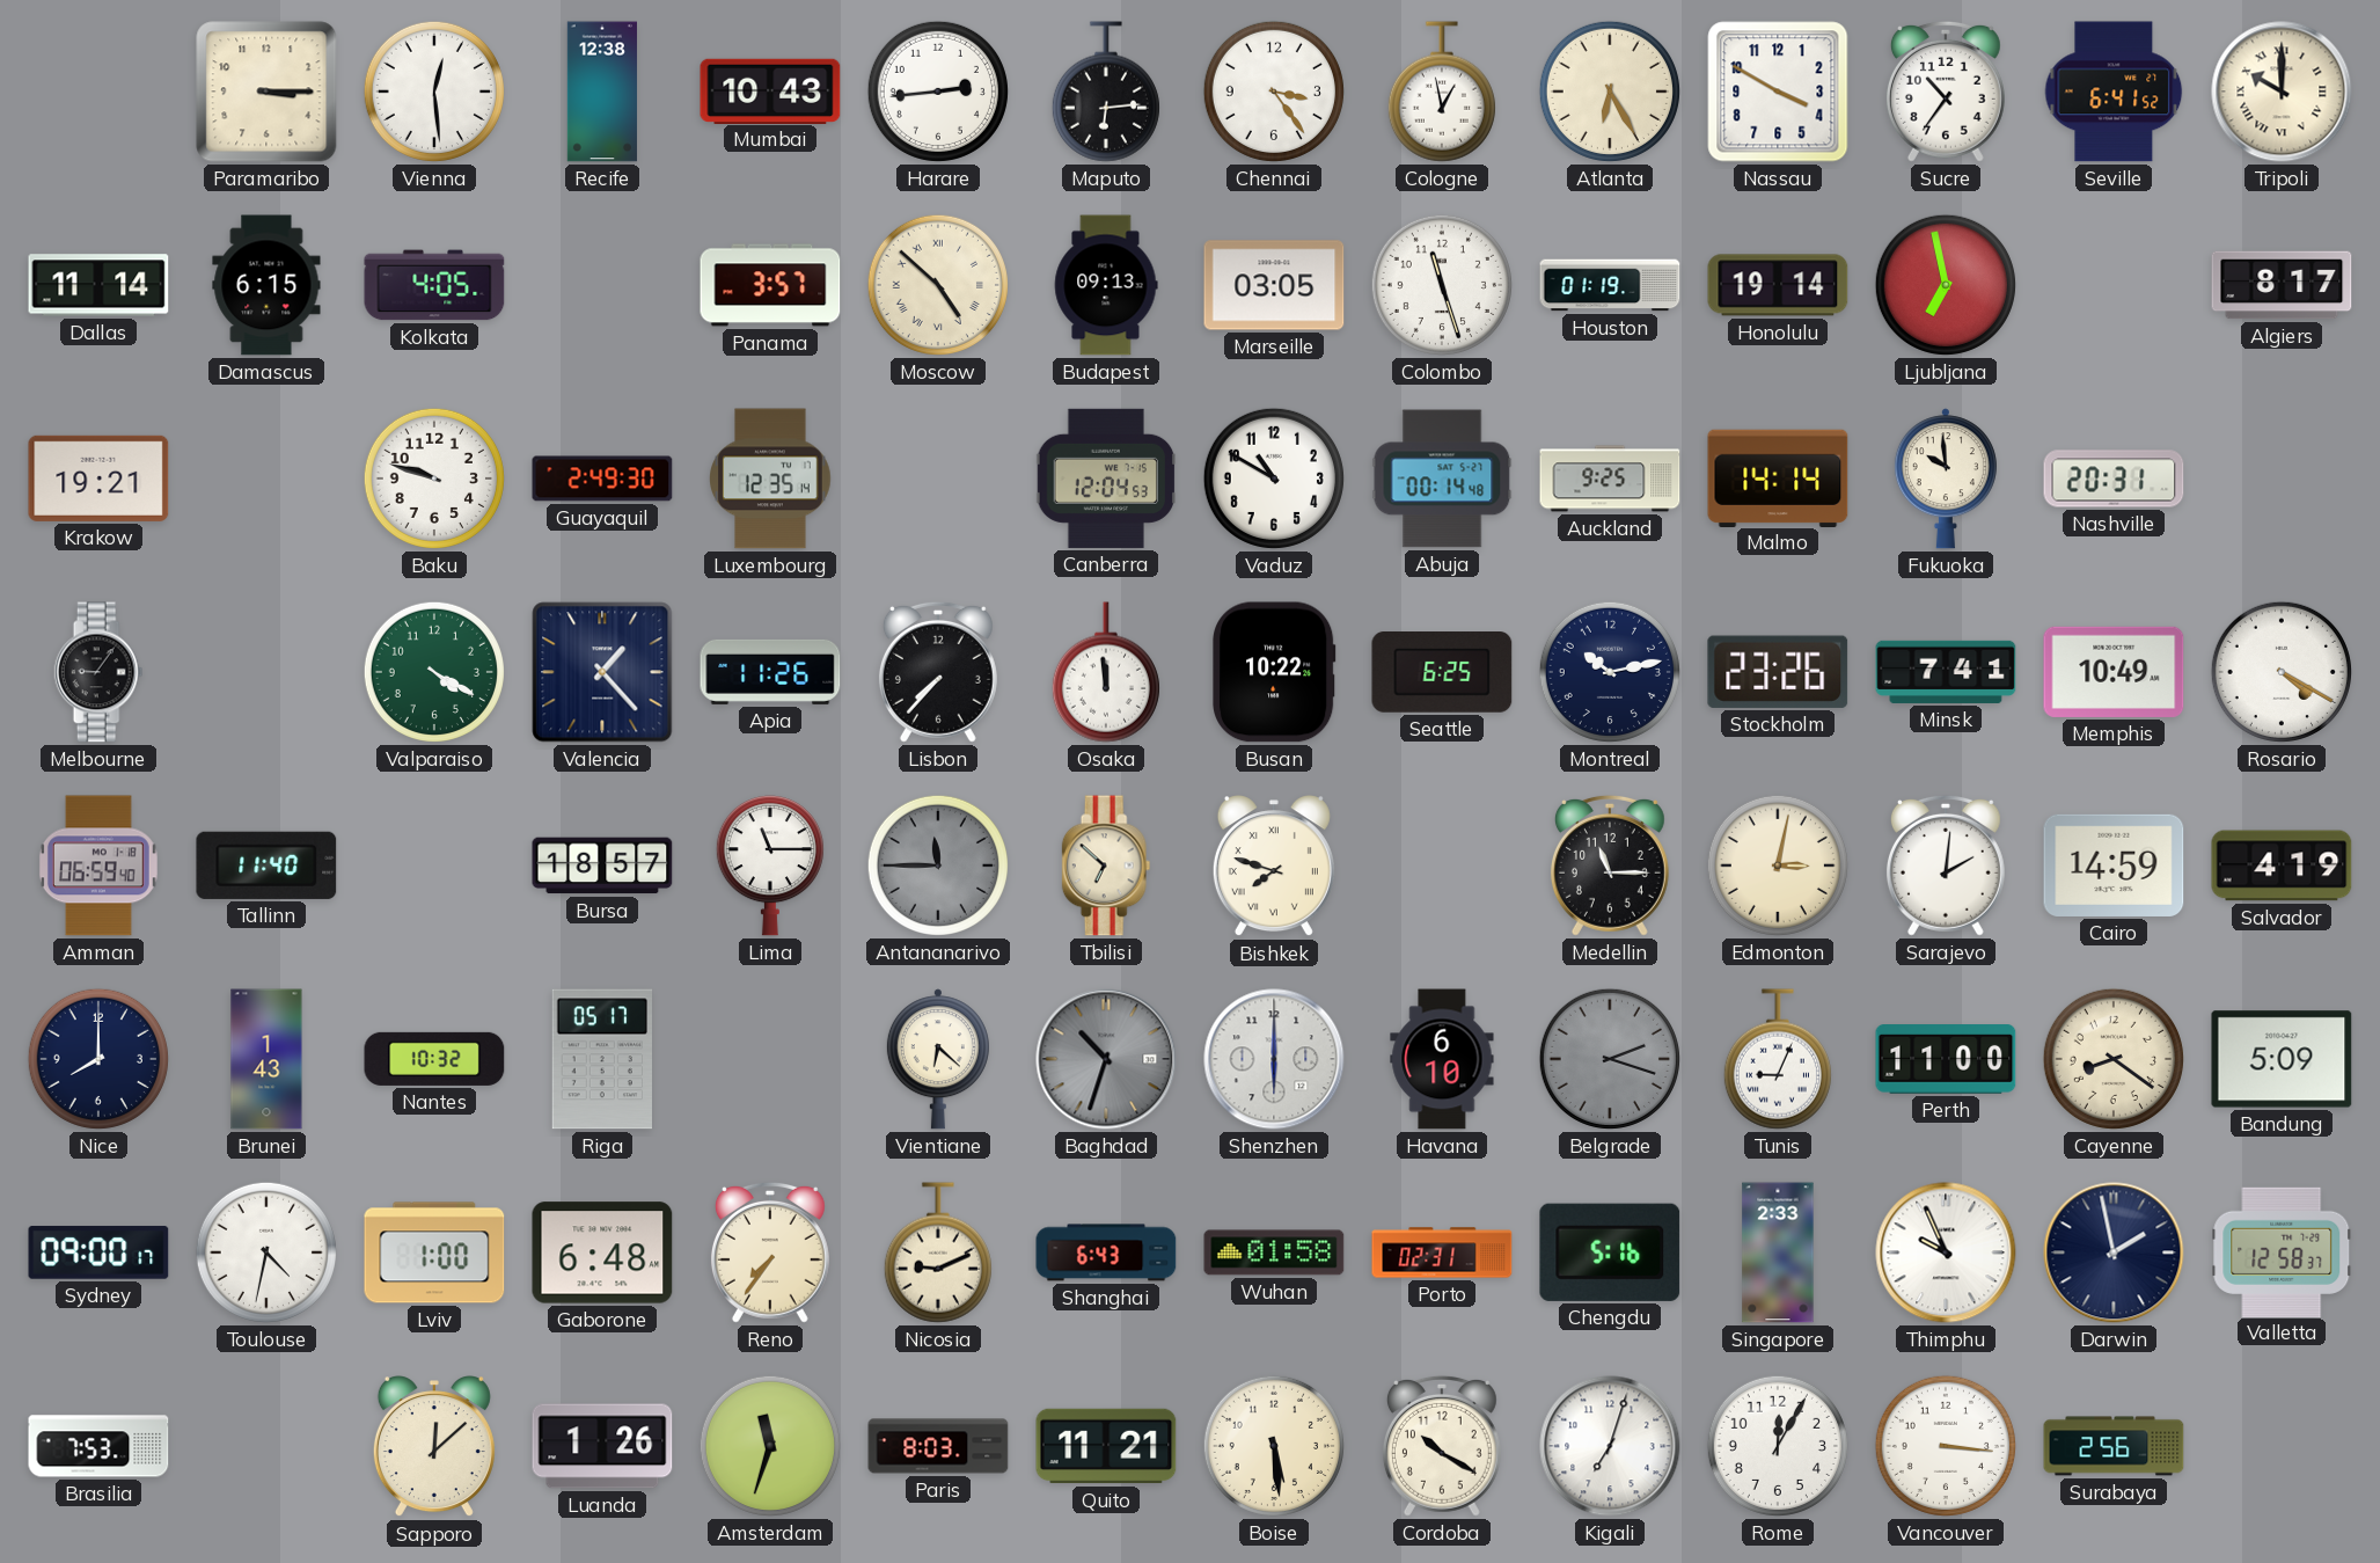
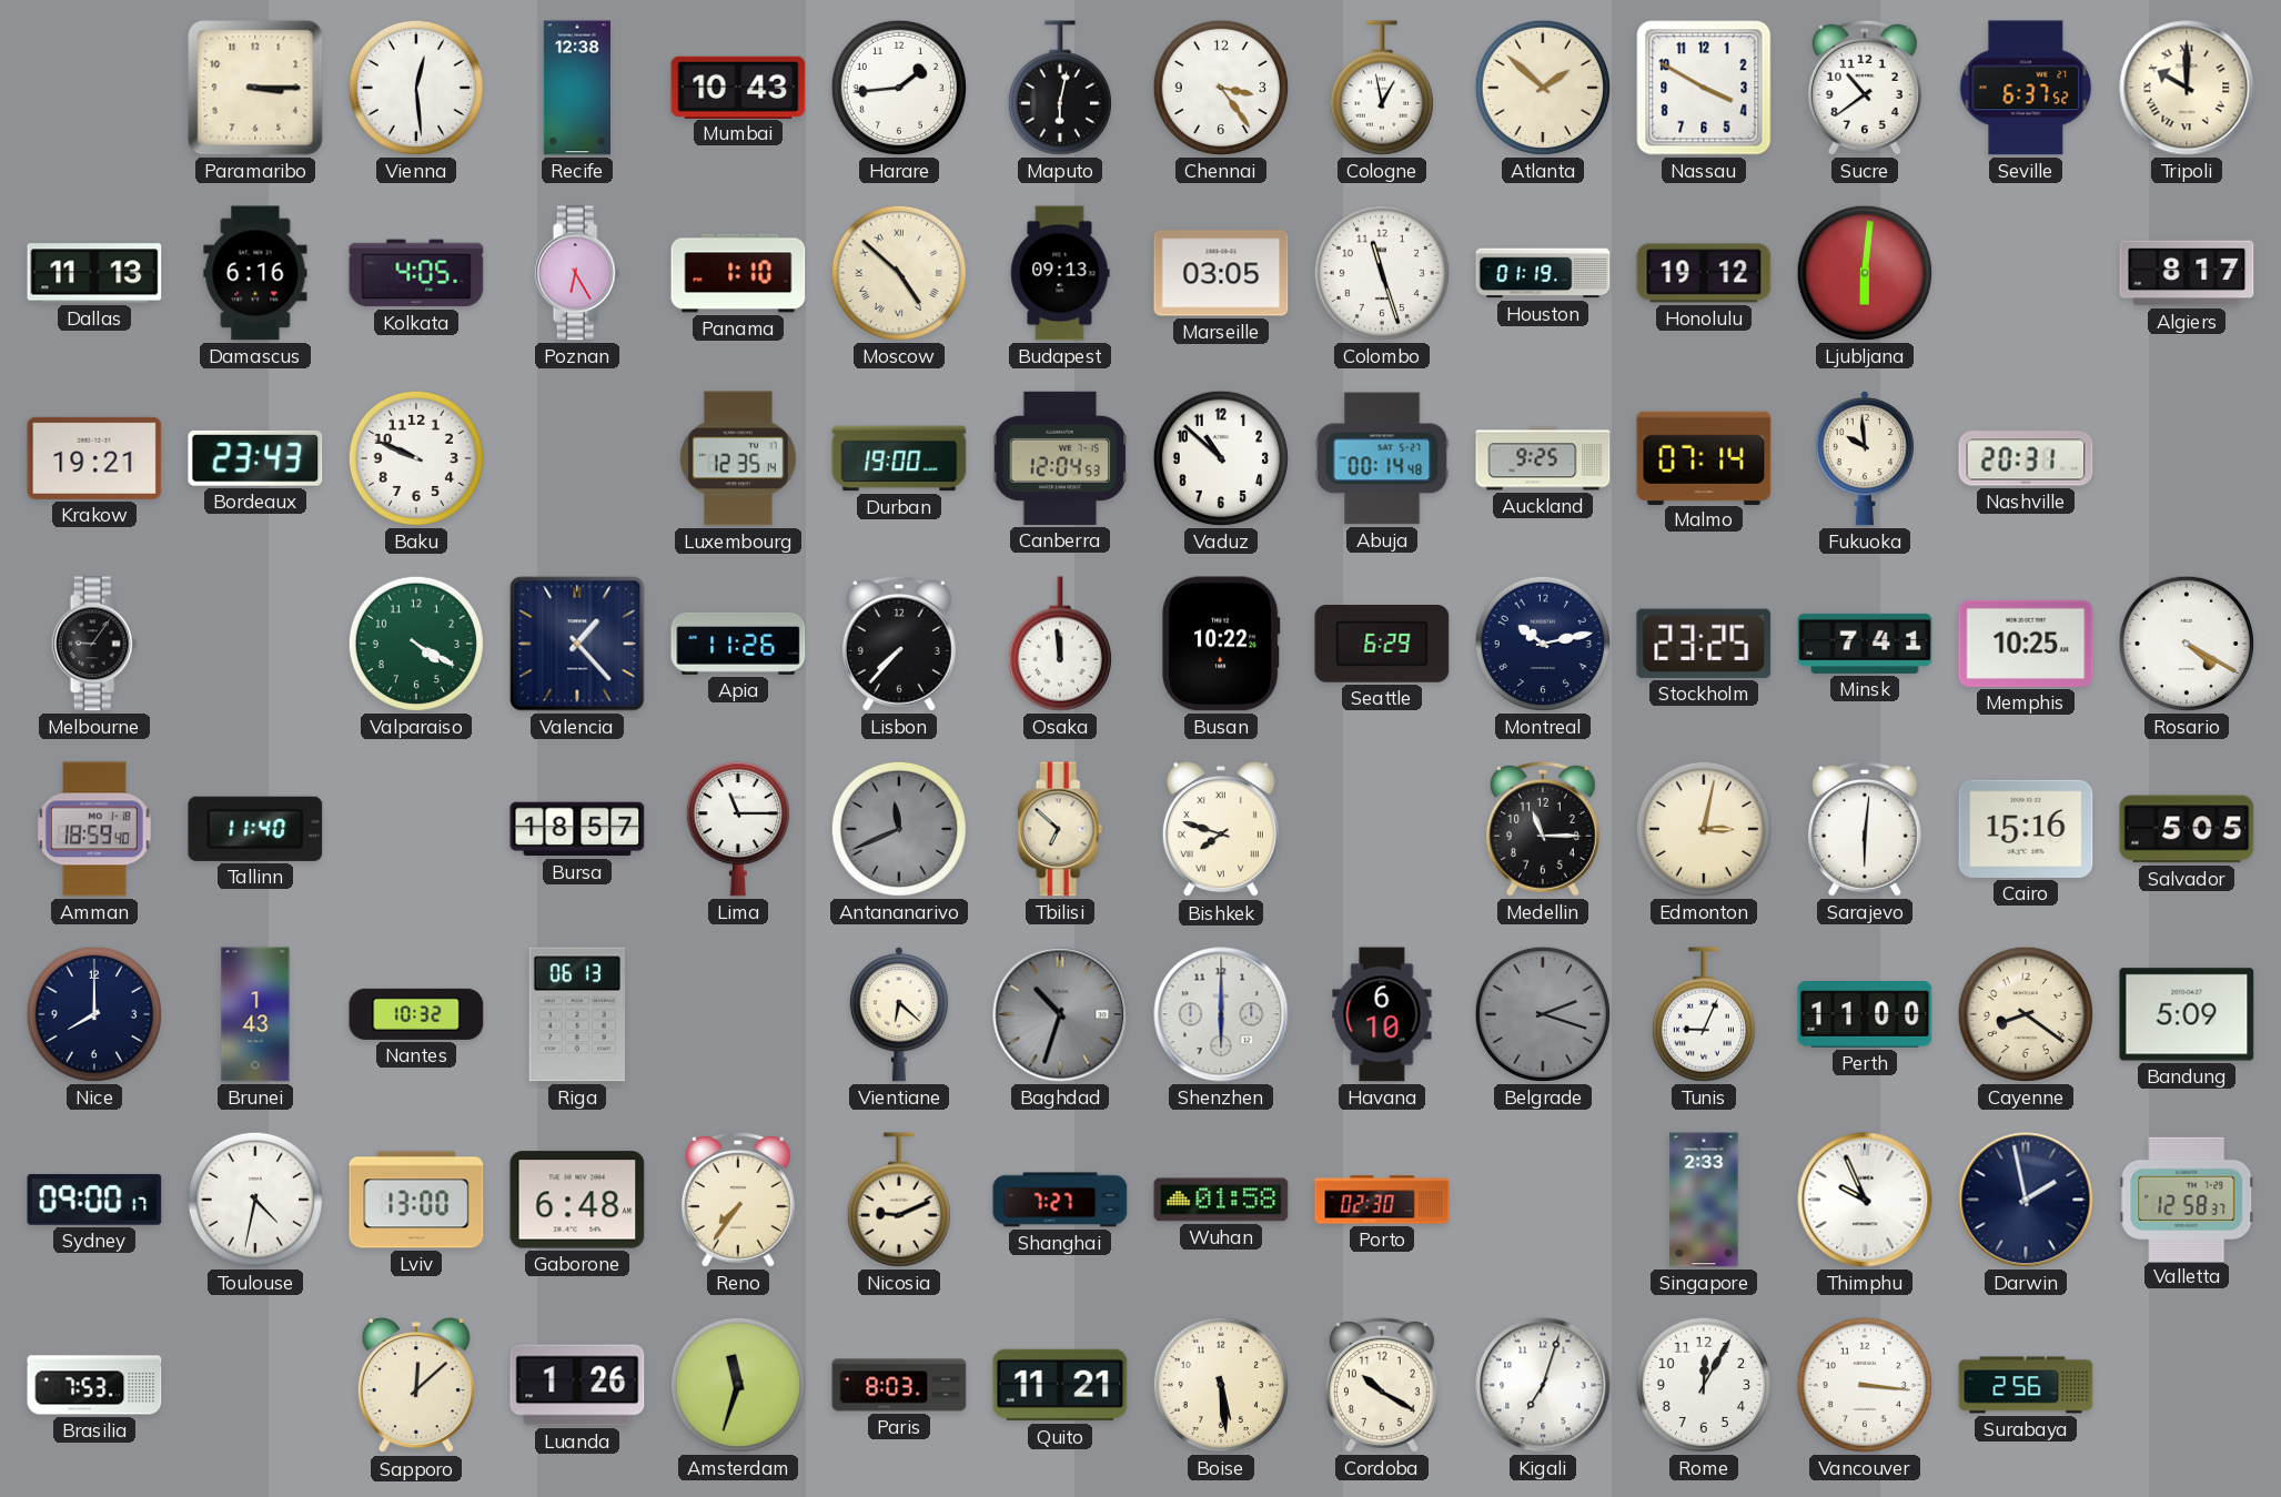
Harare: 2:44 -> 1:44
Maputo: 6:14 -> 6:02
Atlanta: 6:25 -> 1:52
Sucre: 10:36 -> 10:39
Seville: 6:41 -> 6:37
Dallas: 11:14 -> 11:13
Damascus: 6:15 -> 6:16
Poznan: none -> 6:25
Panama: 3:57 -> 1:10
Honolulu: 19:14 -> 19:12
Ljubljana: 6:58 -> 6:01
Bordeaux: none -> 23:43
Baku: 9:48 -> 9:49
Guayaquil: 2:49 -> none
Durban: none -> 19:00
Vaduz: 10:50 -> 10:52
Malmo: 14:14 -> 07:14
Seattle: 6:25 -> 6:29
Stockholm: 23:26 -> 23:25
Memphis: 10:49 -> 10:25
Amman: 06:59 -> 18:59
Antananarivo: 11:45 -> 11:41
Sarajevo: 2:01 -> 6:01
Cairo: 14:59 -> 15:16
Salvador: 4:19 -> 5:05
Riga: 05:17 -> 06:13
Lviv: 1:00 -> 13:00
Shanghai: 6:43 -> 7:27
Porto: 02:31 -> 02:30
Chengdu: 5:16 -> none
